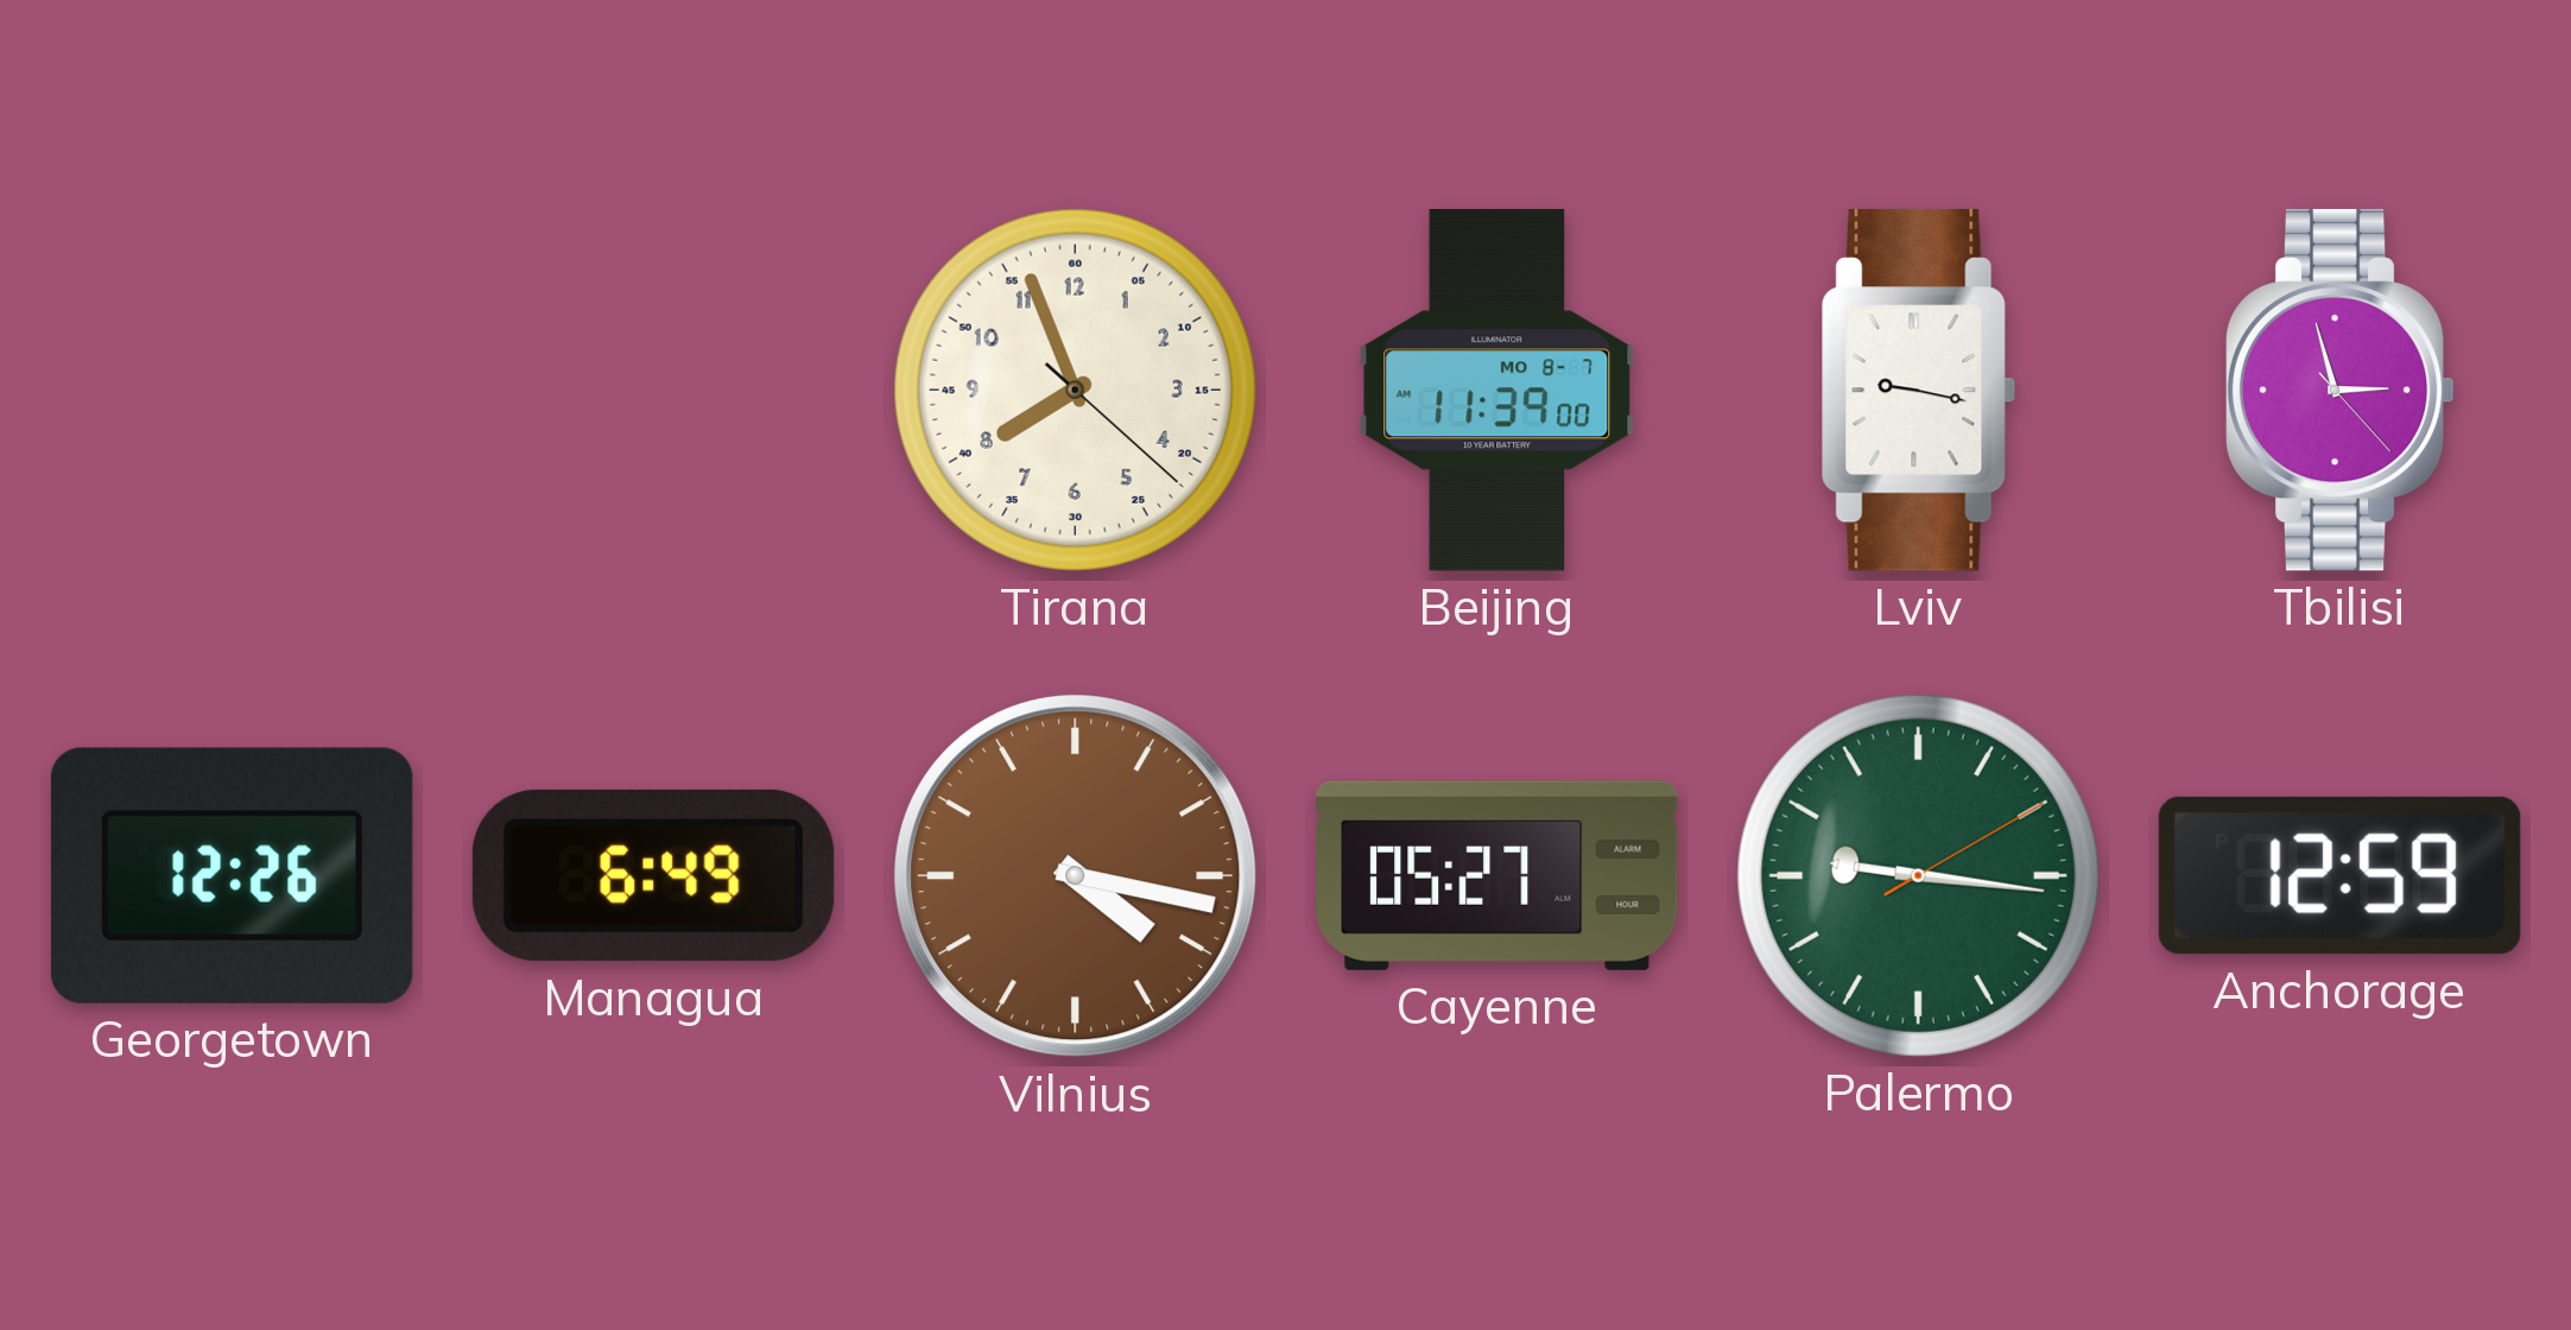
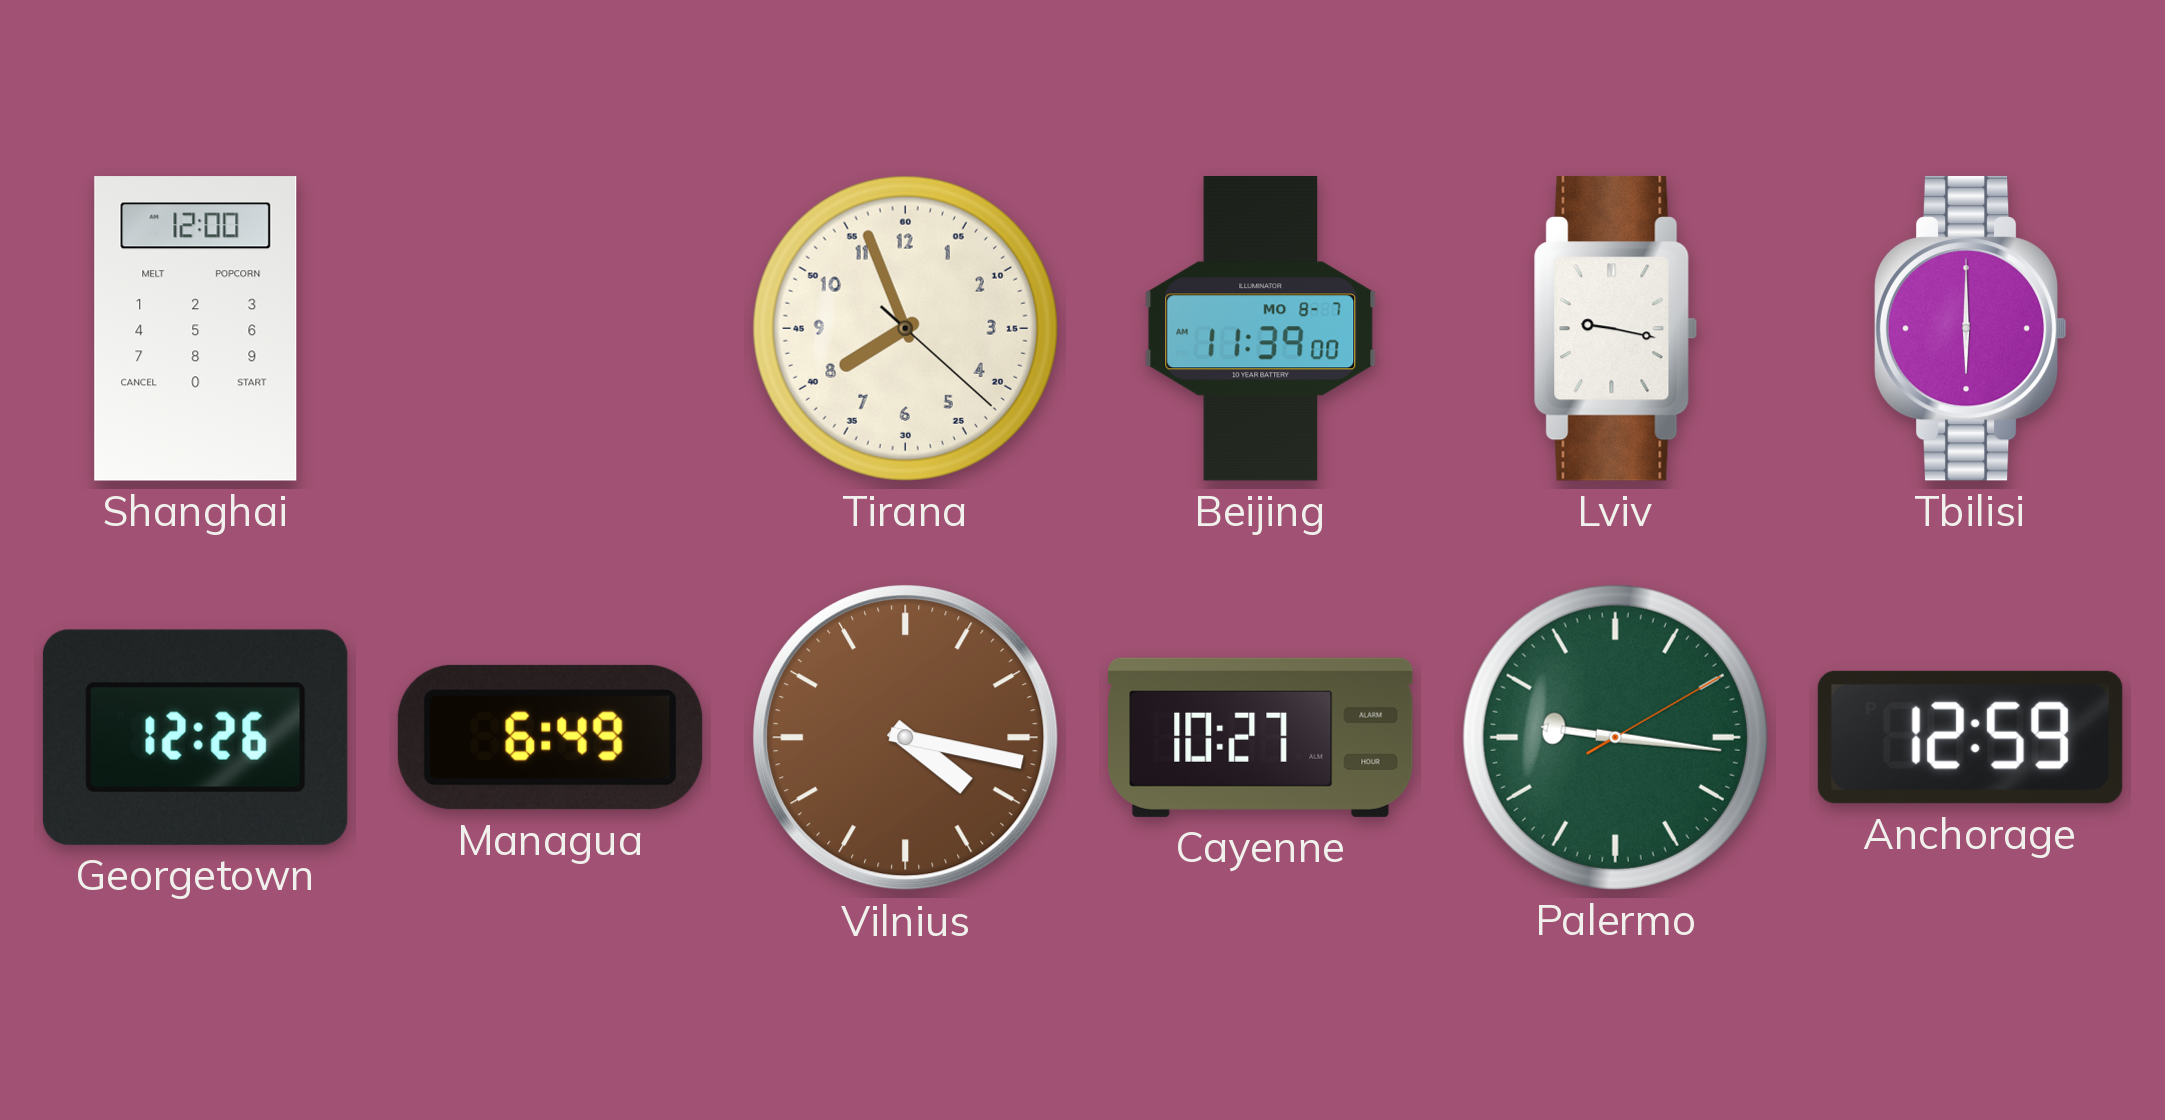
Shanghai: none -> 12:00
Tbilisi: 2:57 -> 6:00
Cayenne: 05:27 -> 10:27
